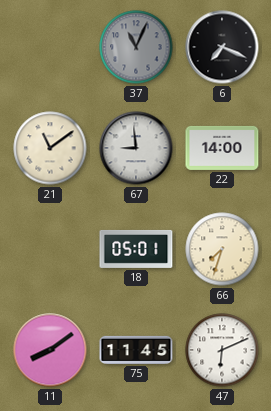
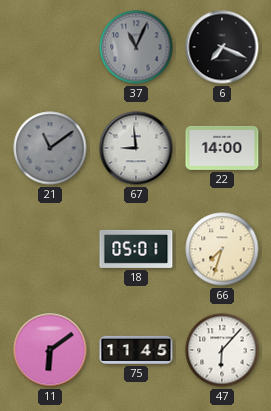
21 dial: cream -> grey
11: 8:09 -> 6:09
47: 6:11 -> 6:07
